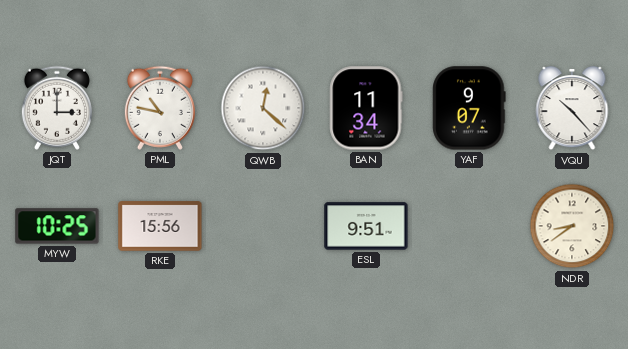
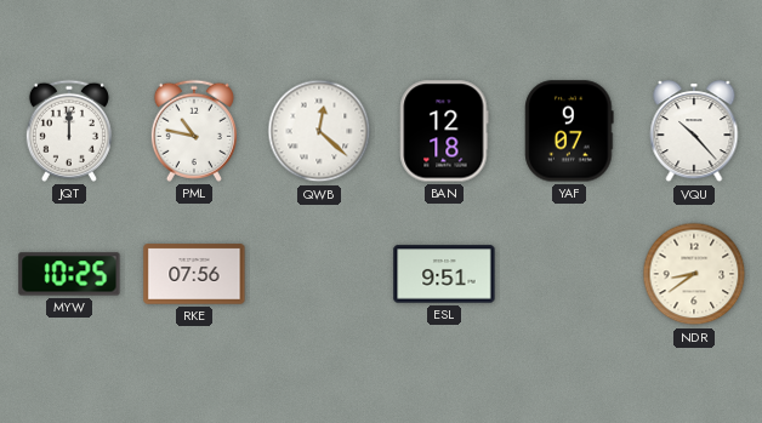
JQT: 3:00 -> 12:00
BAN: 11:34 -> 12:18
RKE: 15:56 -> 07:56
